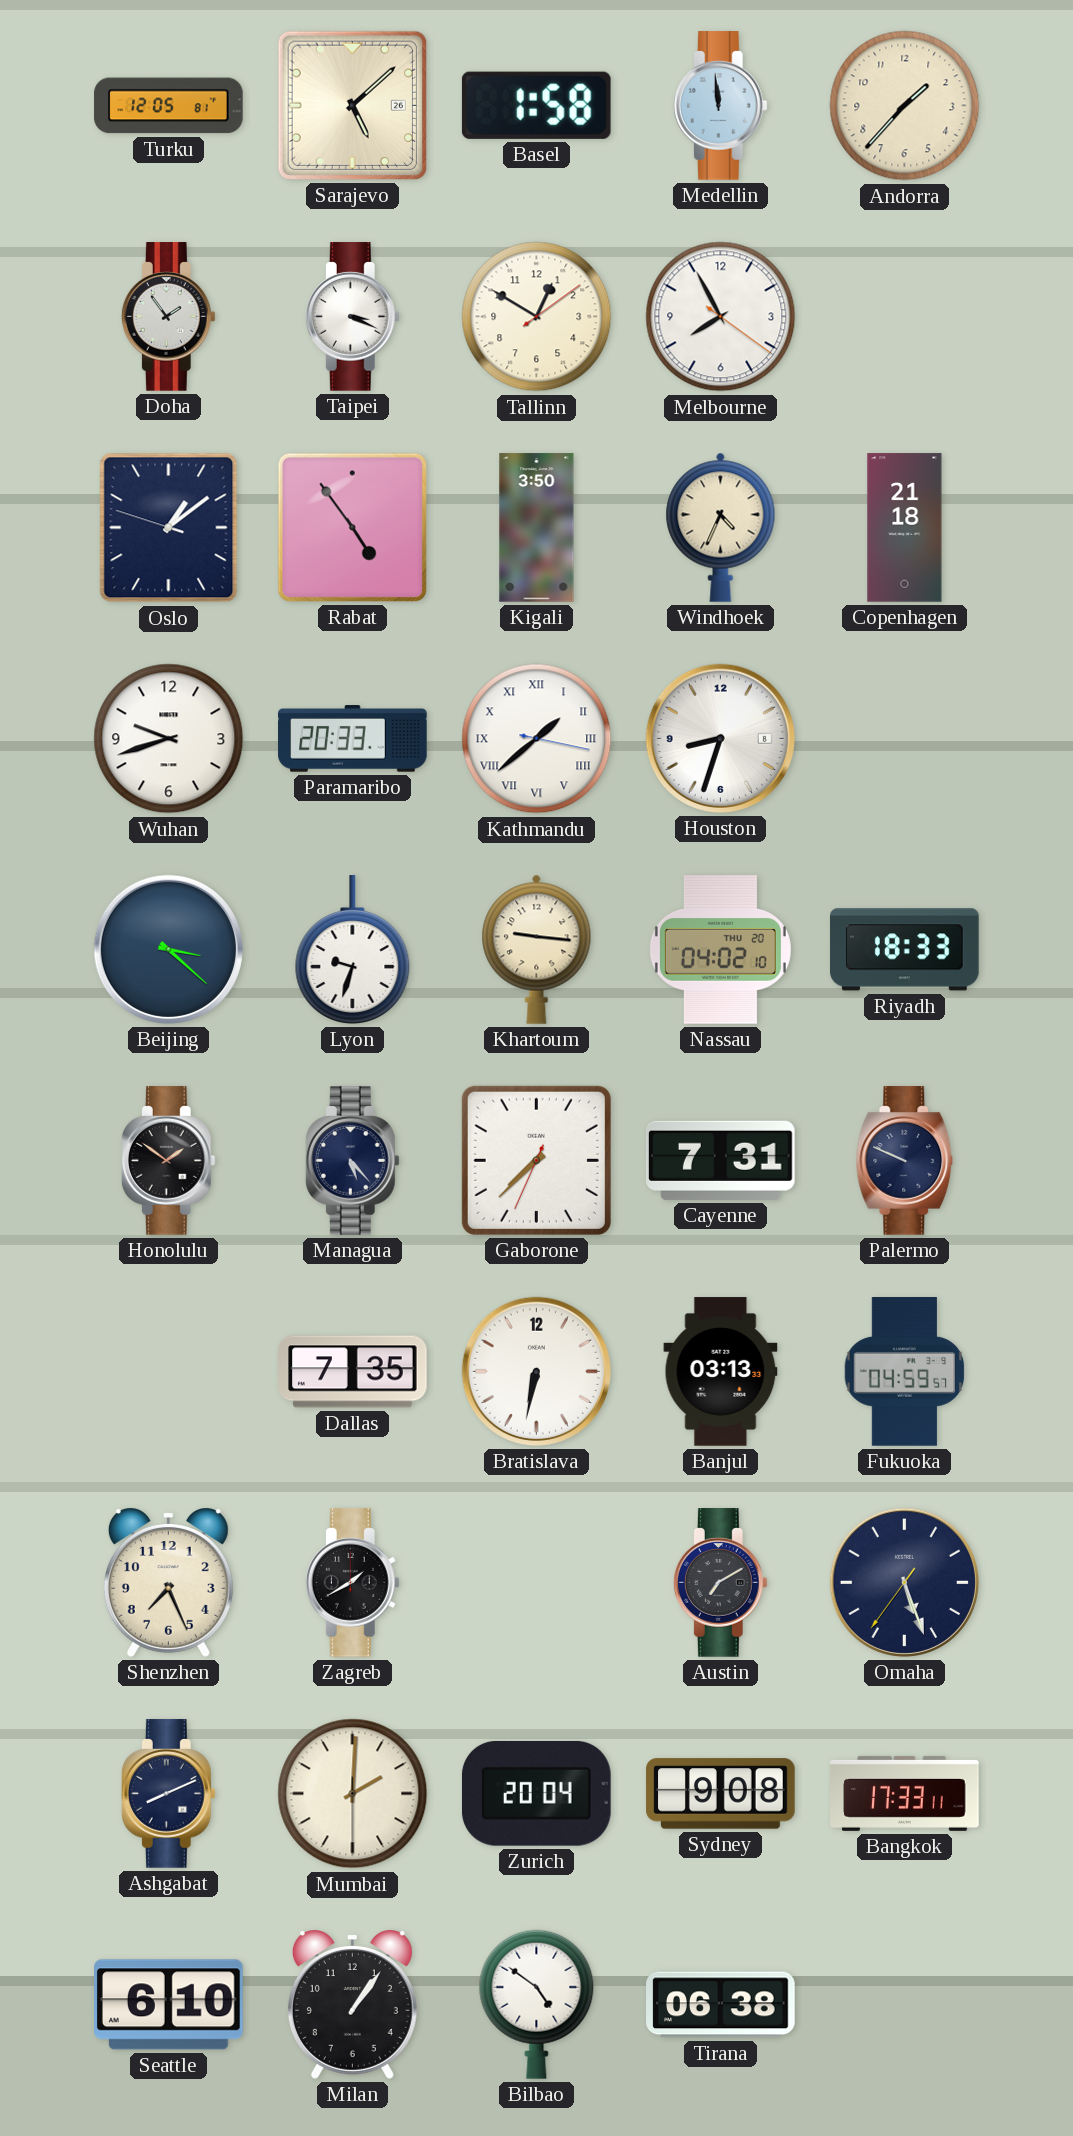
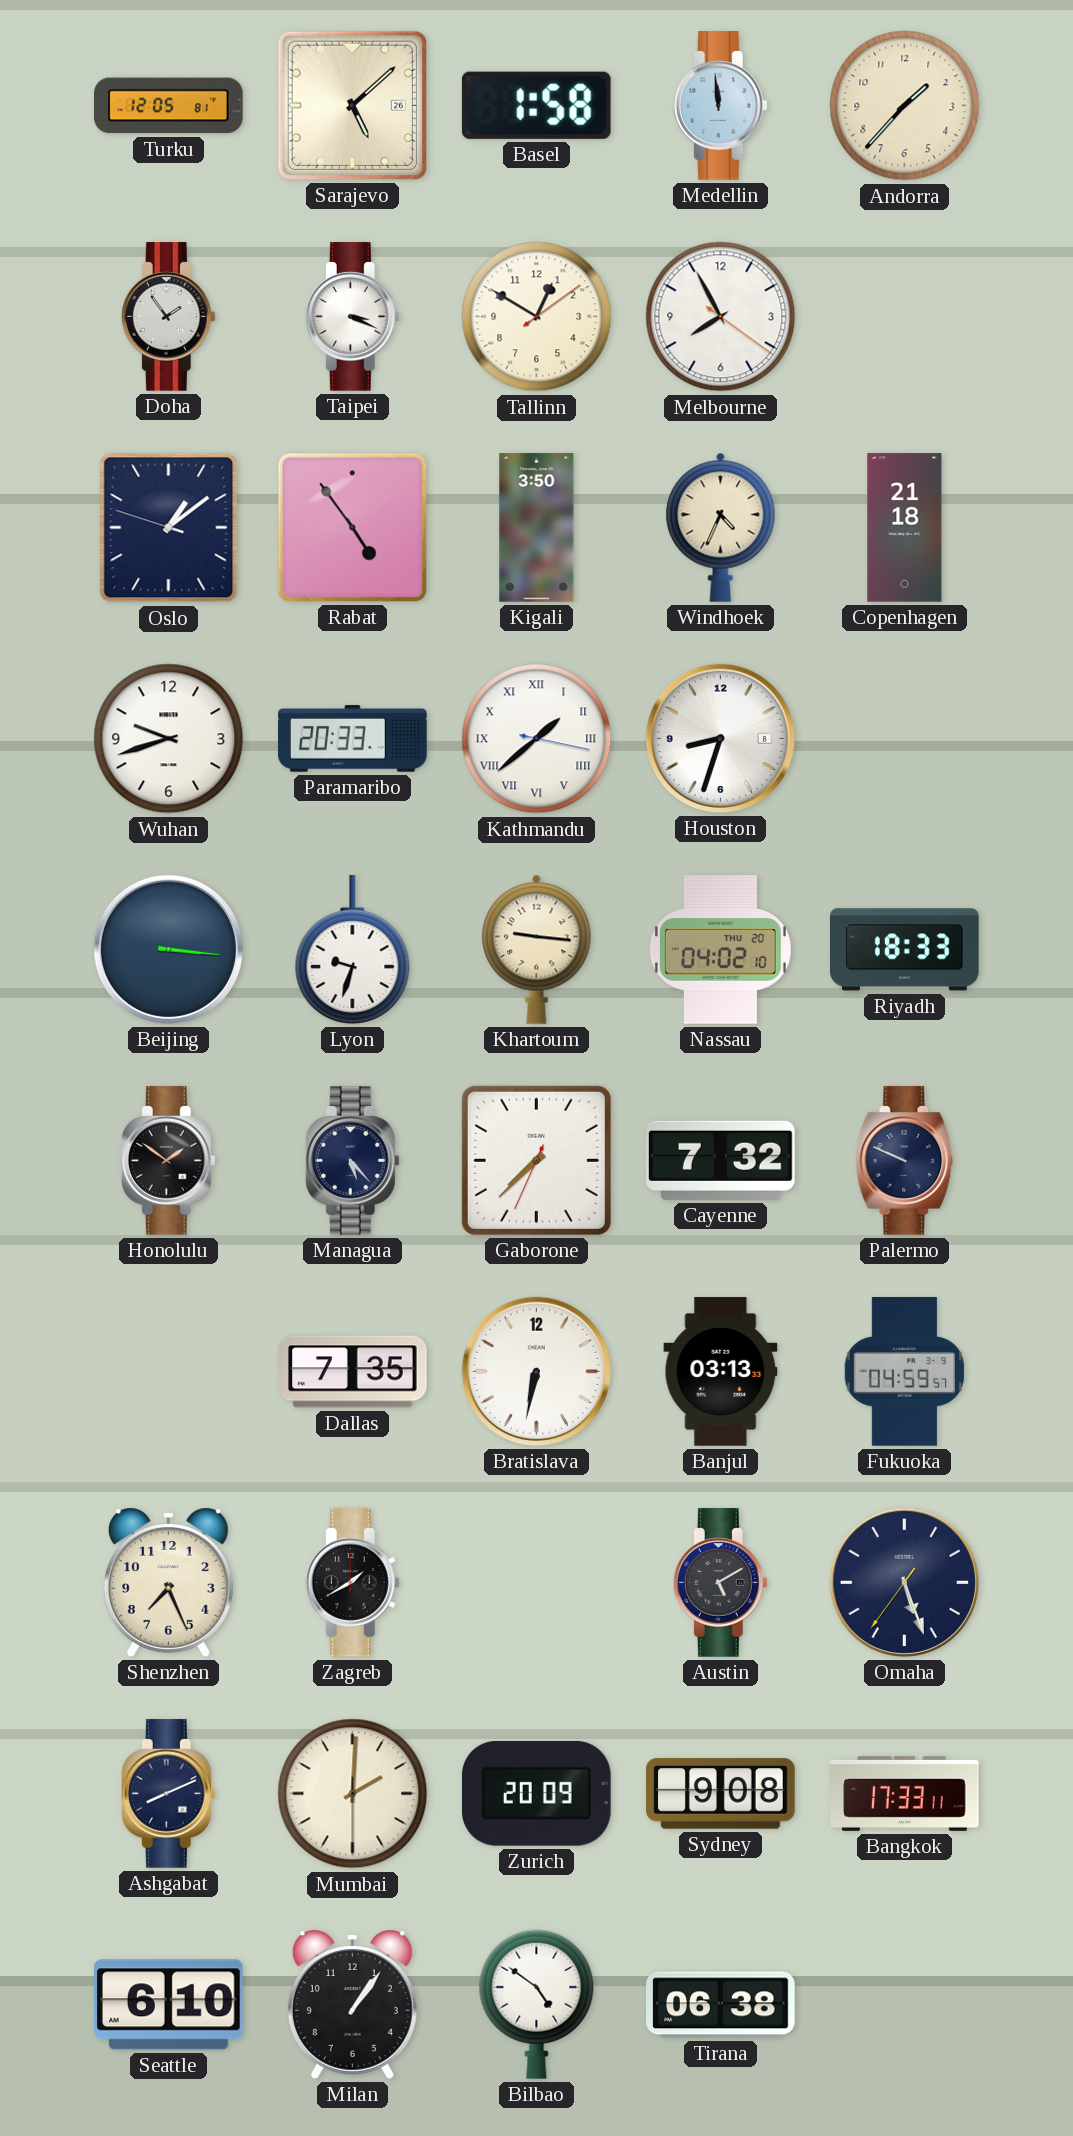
Beijing: 3:22 -> 3:16
Cayenne: 7:31 -> 7:32
Austin: 7:10 -> 5:10
Zurich: 20:04 -> 20:09
